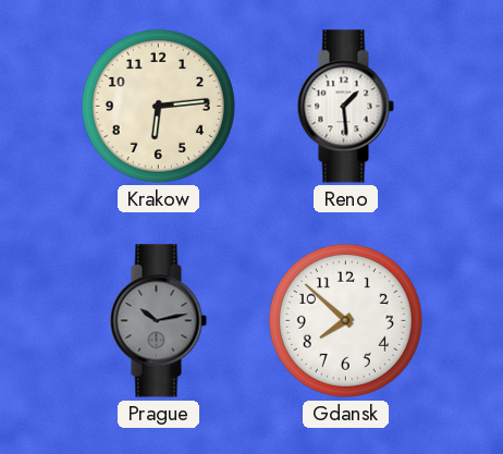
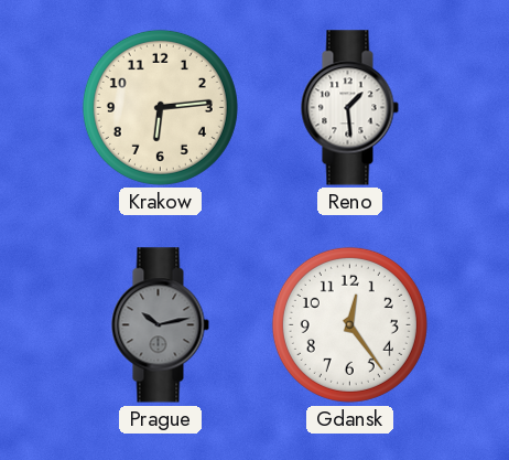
Gdansk: 7:52 -> 12:24
